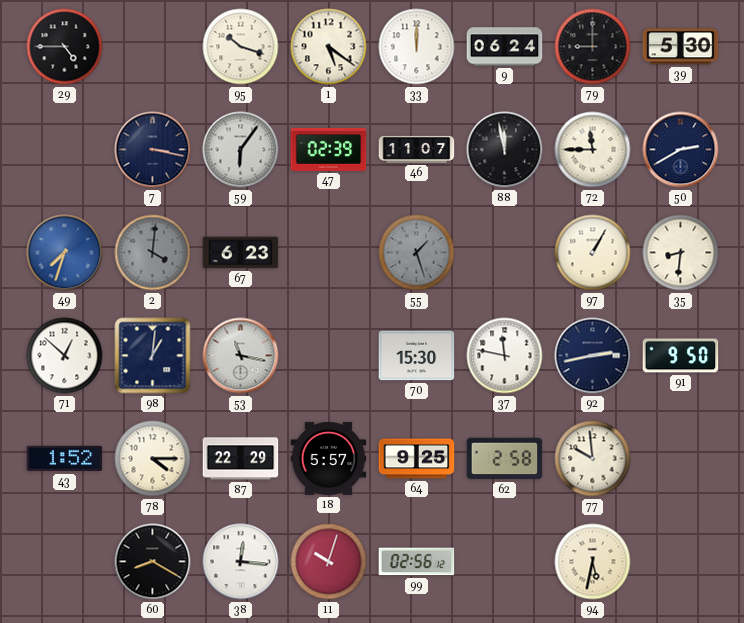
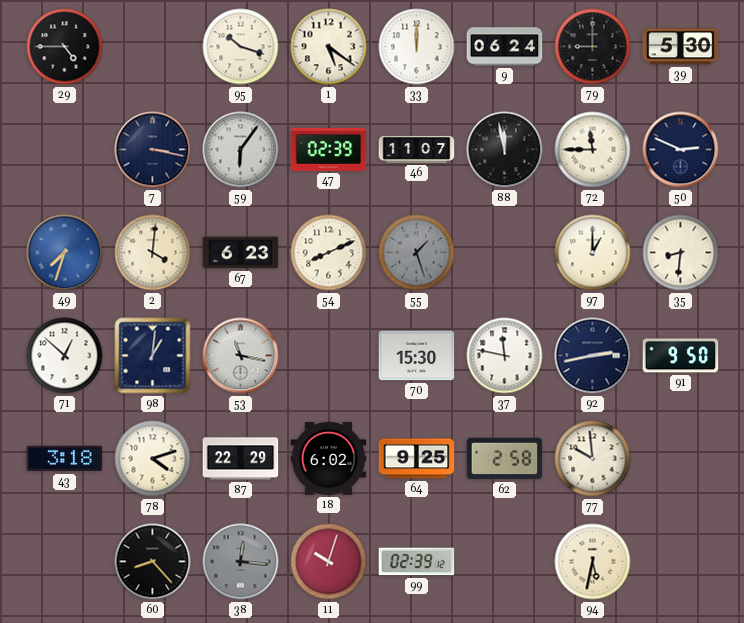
50: 2:40 -> 2:49
2 dial: grey -> cream
54: none -> 8:11
97: 1:05 -> 1:00
43: 1:52 -> 3:18
78: 4:15 -> 4:12
18: 5:57 -> 6:02
60: 8:20 -> 8:23
38 dial: white -> grey
99: 02:56 -> 02:39
